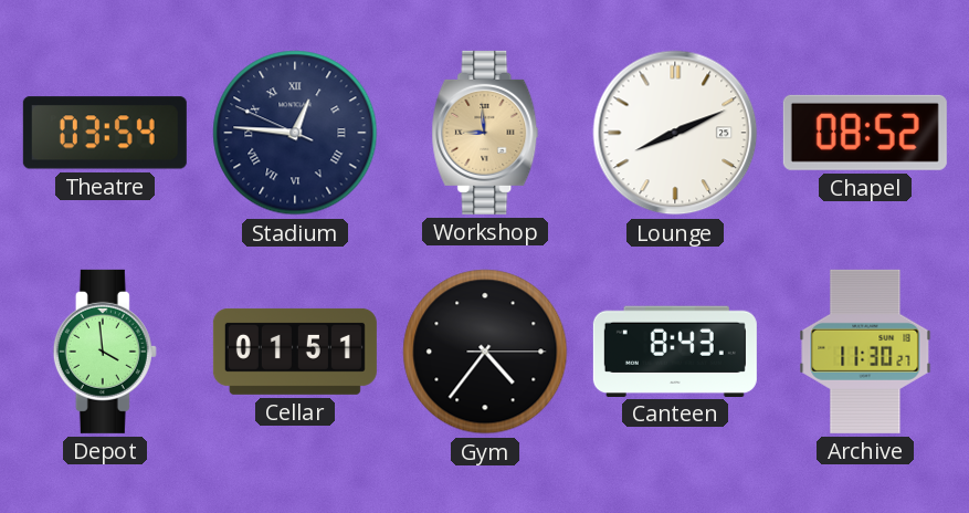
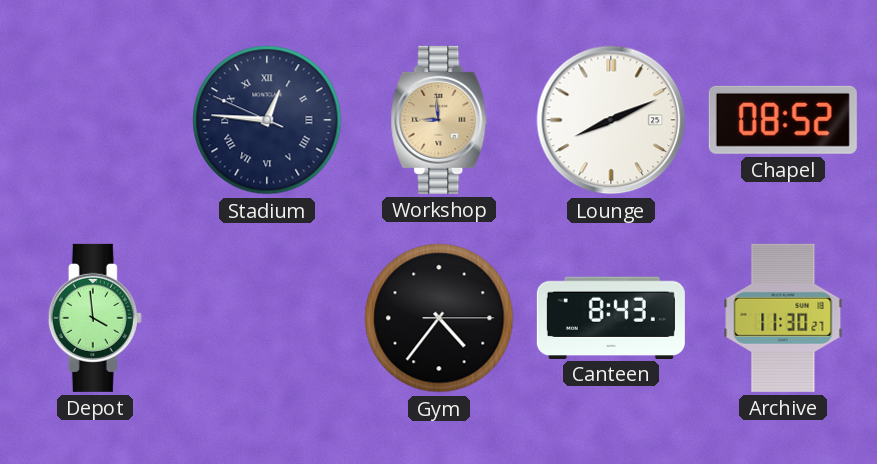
Theatre: 03:54 -> none
Cellar: 01:51 -> none
